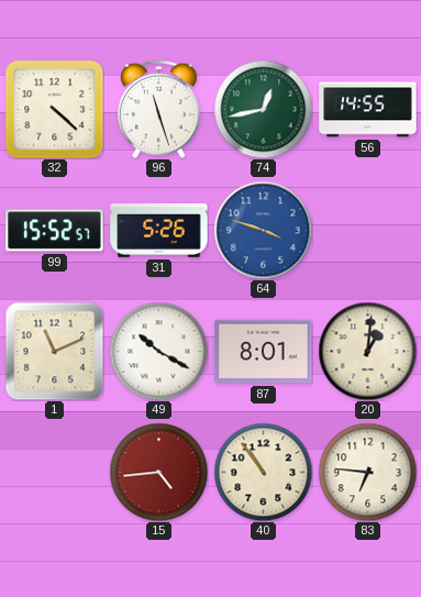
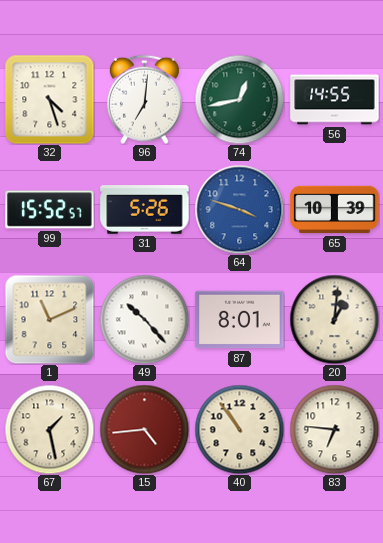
32: 4:22 -> 4:27
96: 11:27 -> 7:01
65: none -> 10:39
49: 10:20 -> 10:23
67: none -> 1:28
